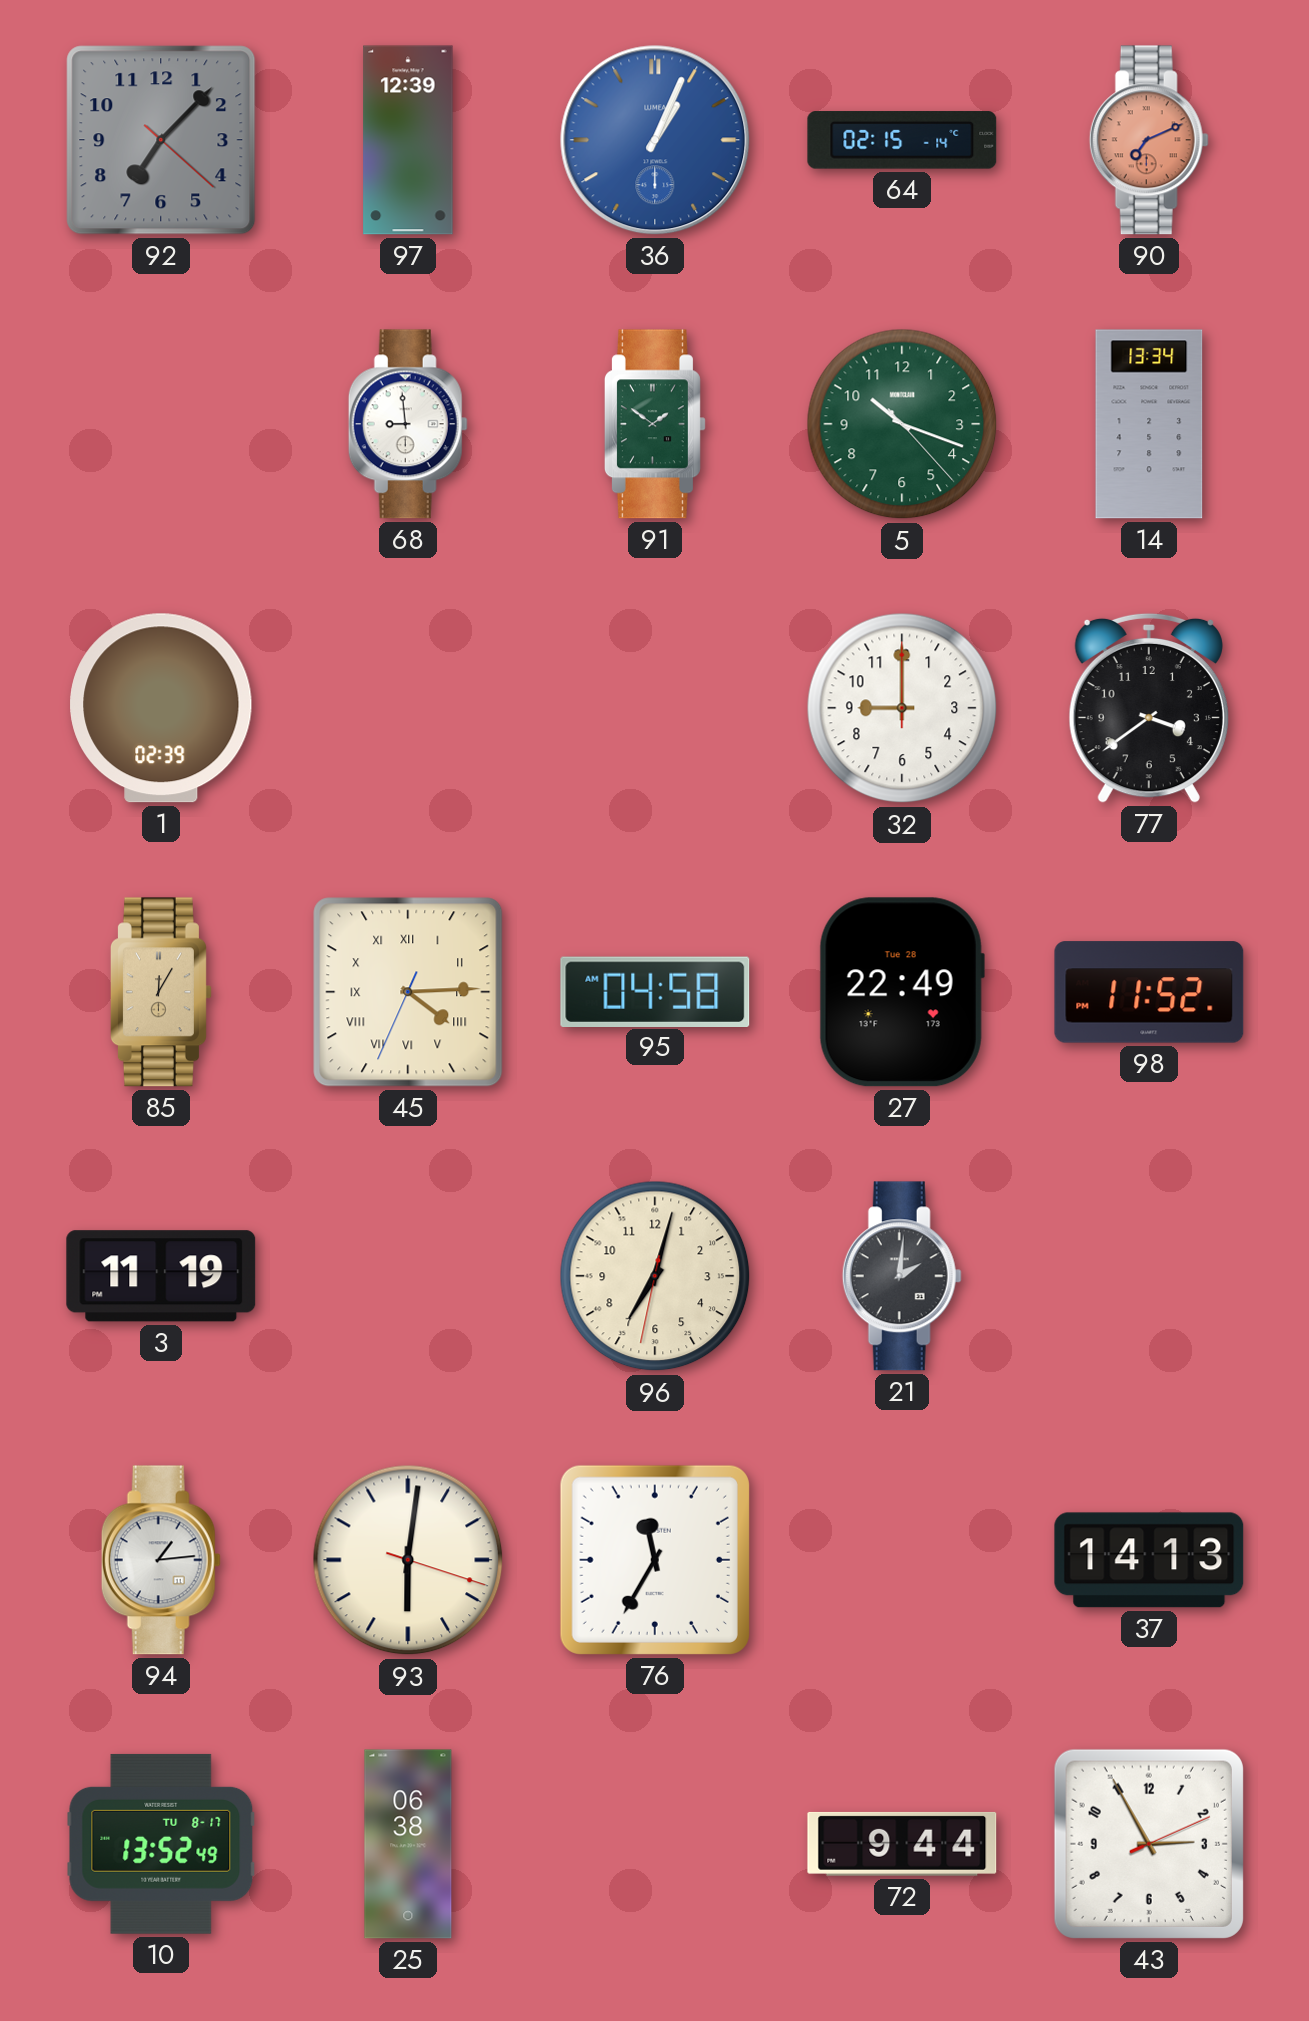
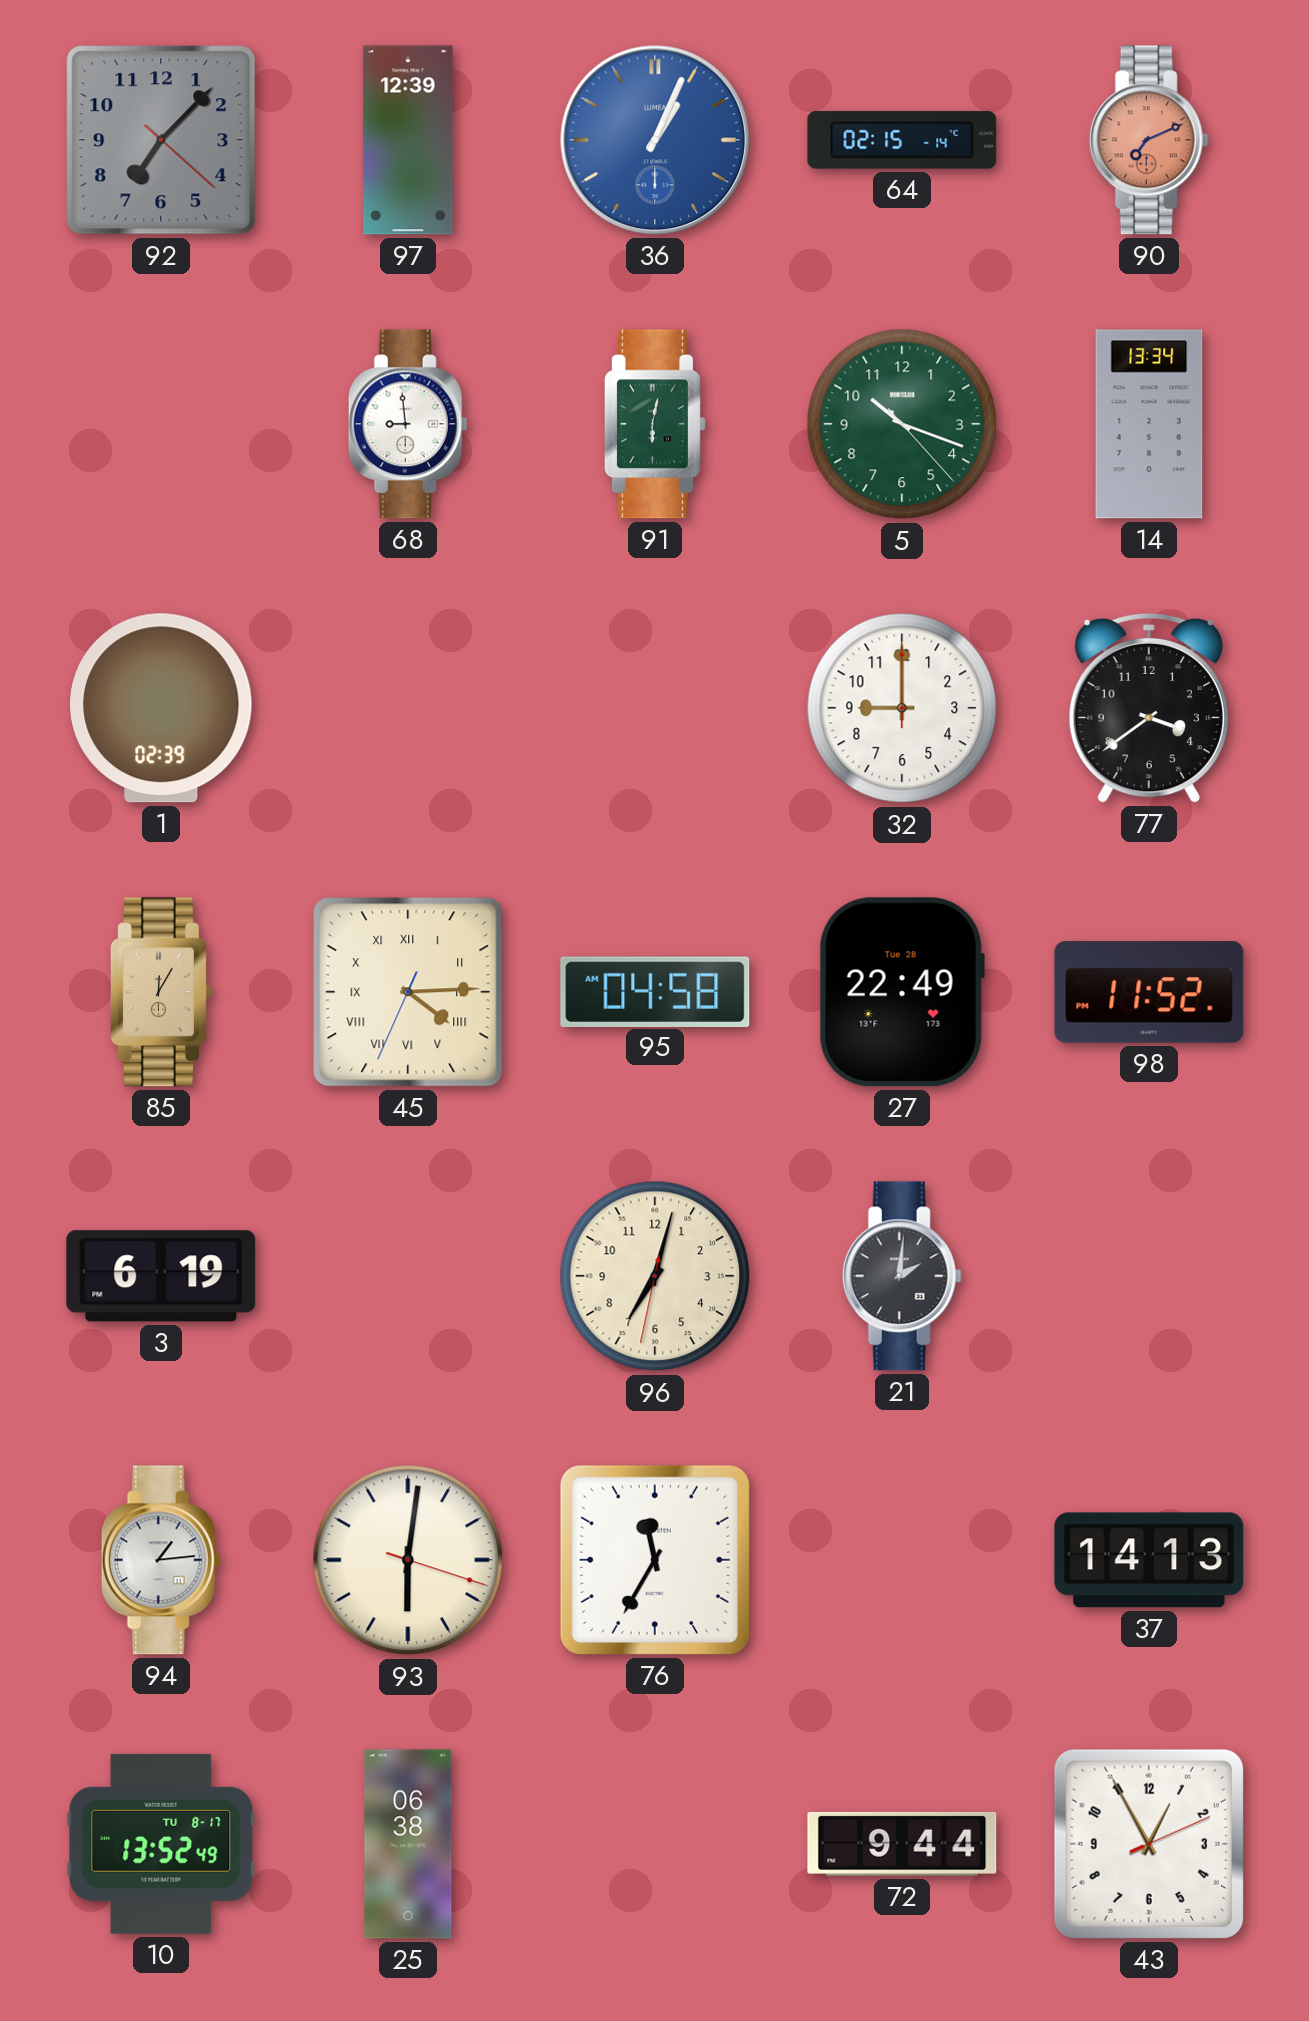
91: 1:51 -> 6:02
3: 11:19 -> 6:19
43: 2:55 -> 12:55
